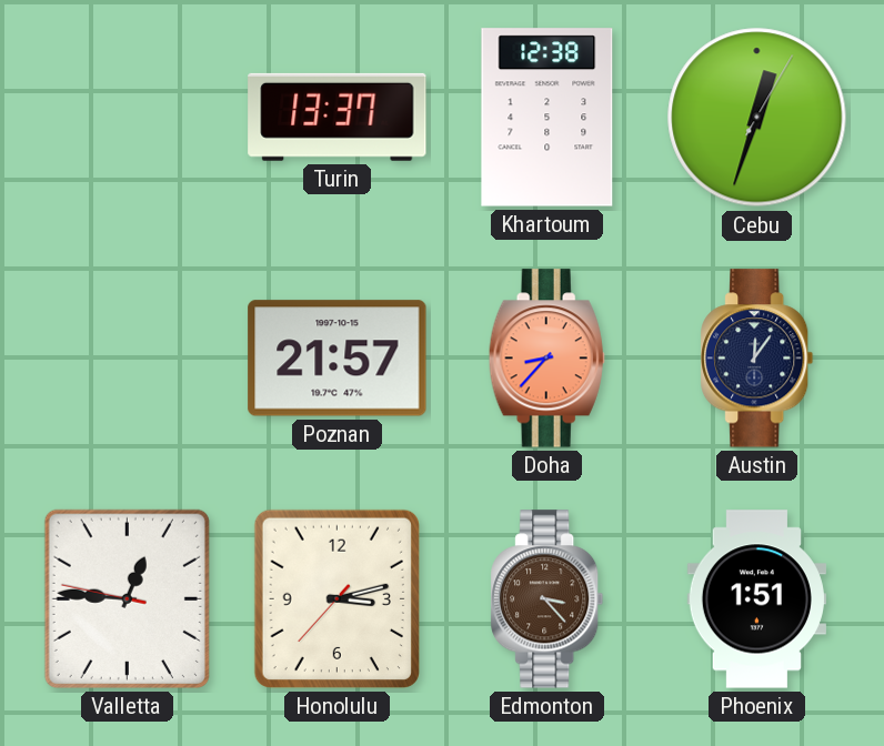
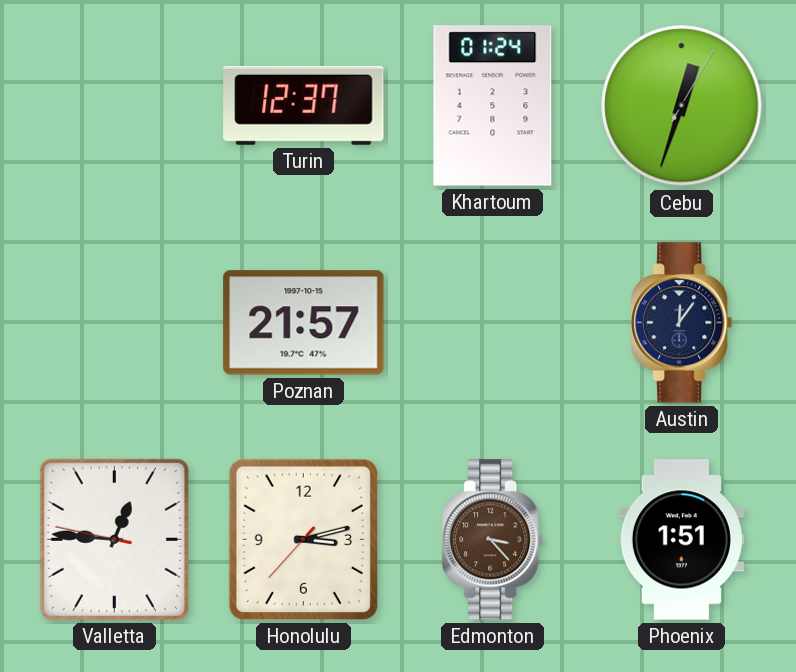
Turin: 13:37 -> 12:37
Khartoum: 12:38 -> 01:24
Doha: 8:37 -> none
